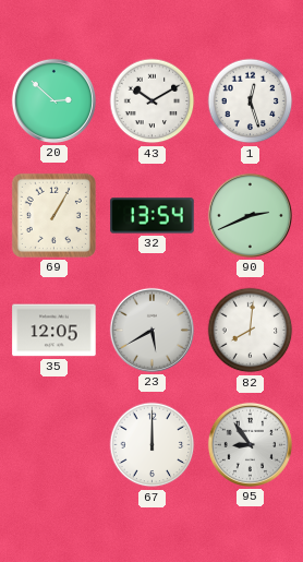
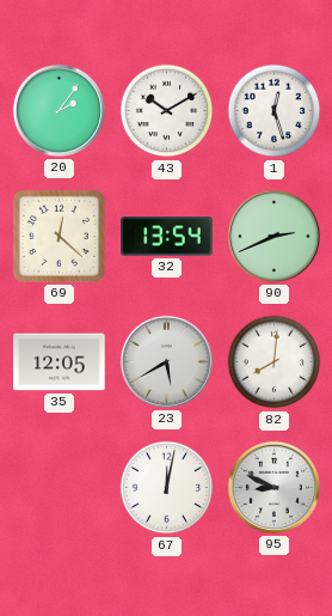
20: 2:52 -> 2:06
69: 1:05 -> 12:22
67: 12:00 -> 12:02
95: 8:54 -> 8:49
